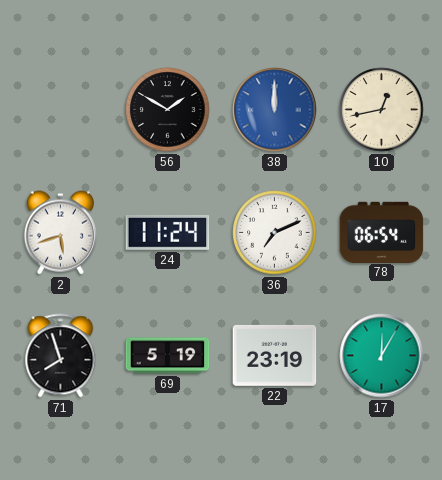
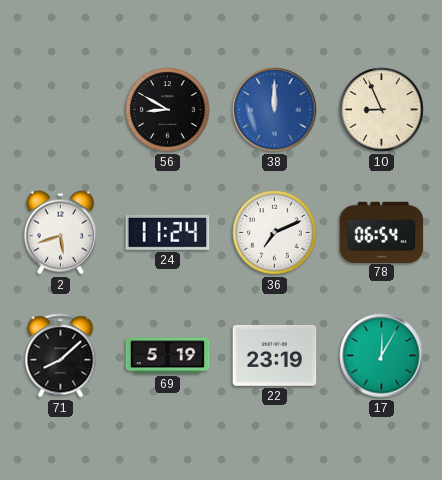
56: 1:50 -> 8:50
10: 12:43 -> 8:56
71: 7:57 -> 8:08
